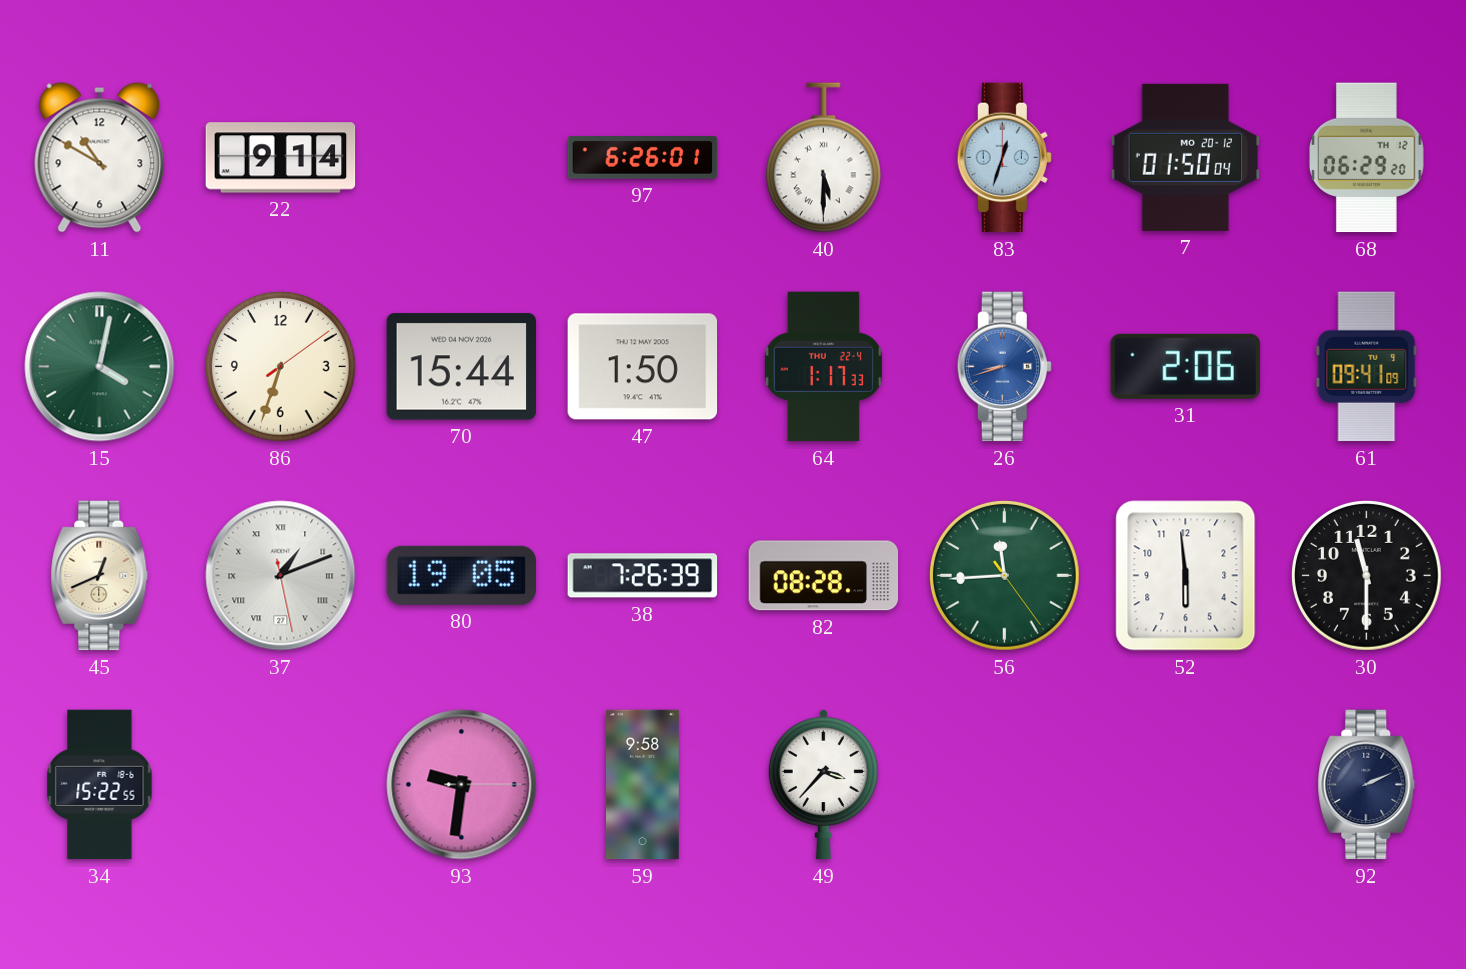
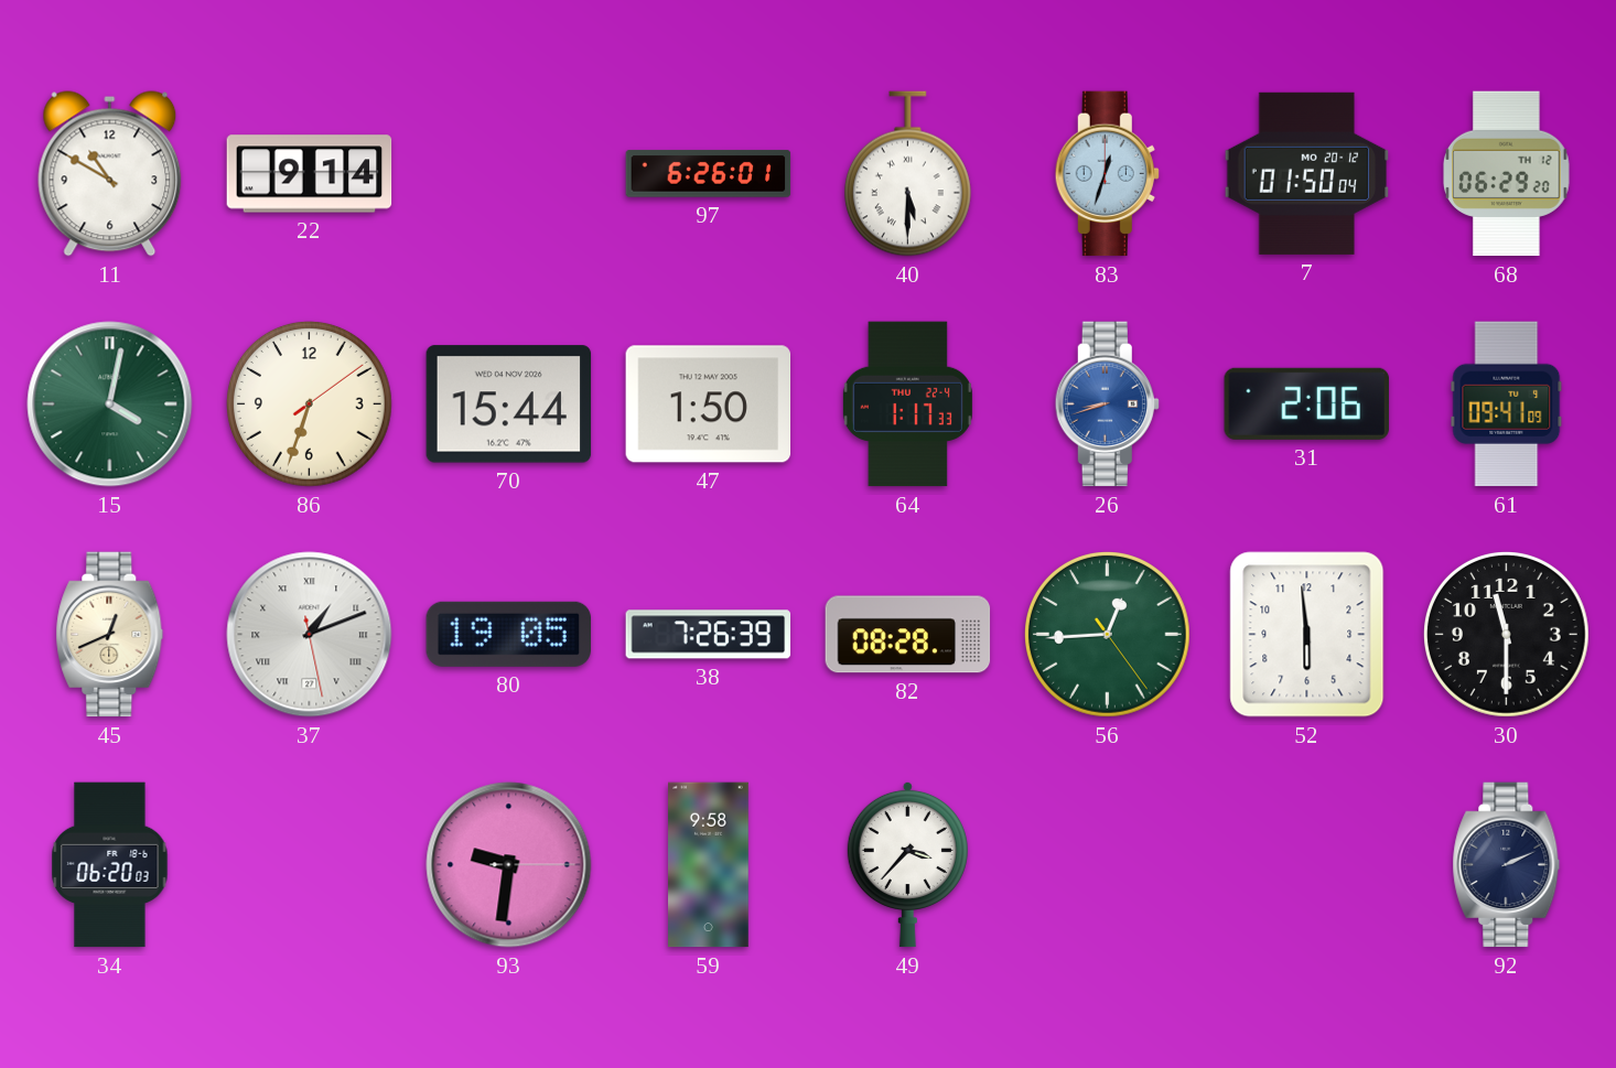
56: 11:44 -> 12:44
34: 15:22 -> 06:20
